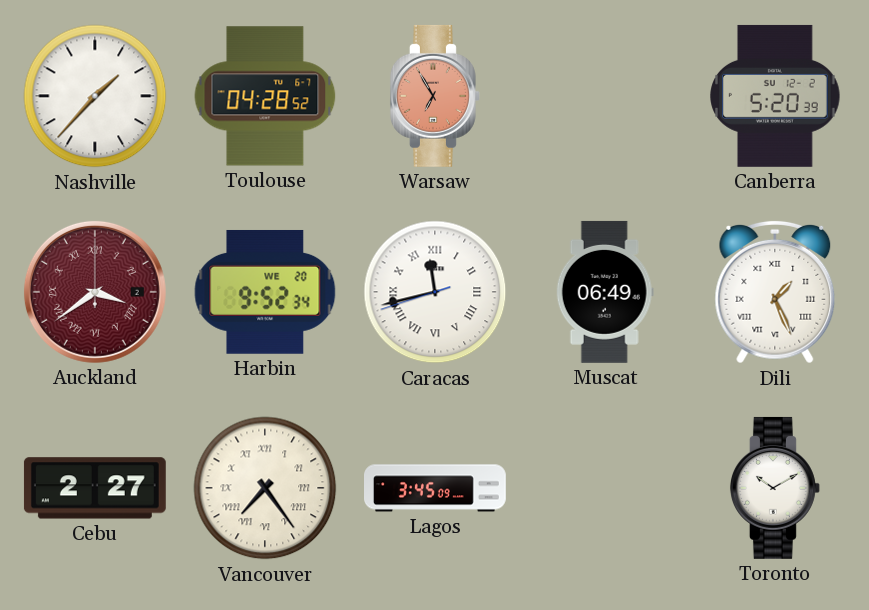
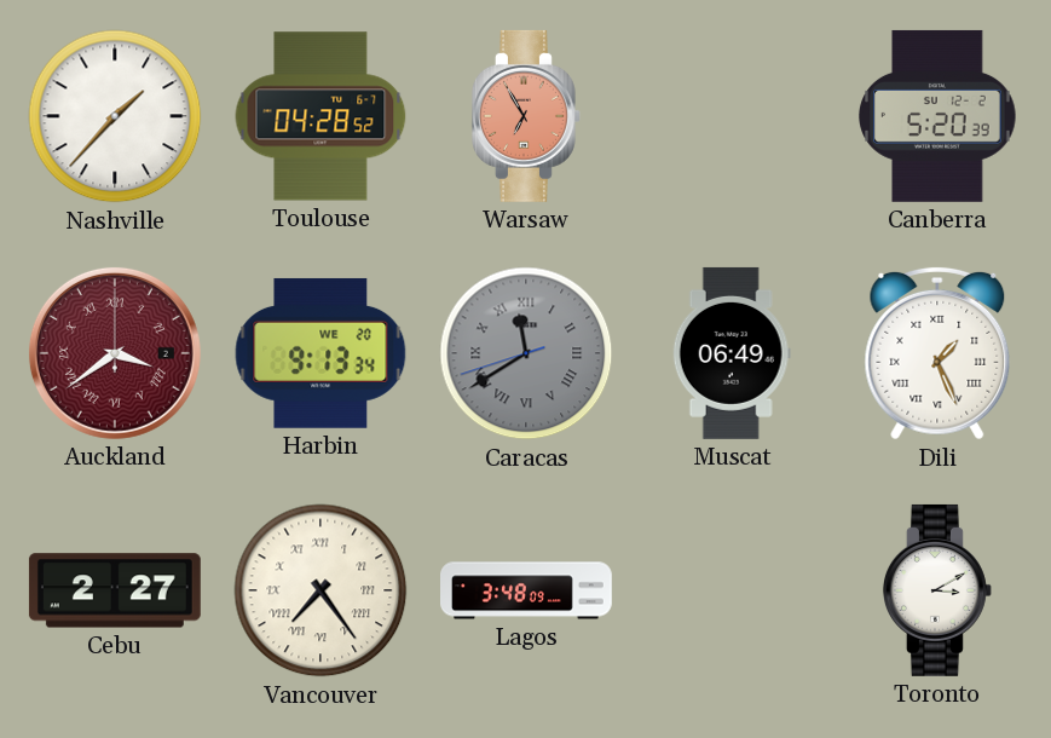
Harbin: 9:52 -> 9:13
Caracas: 11:42 -> 11:39
Caracas dial: white -> grey
Lagos: 3:45 -> 3:48
Toronto: 10:10 -> 3:10
